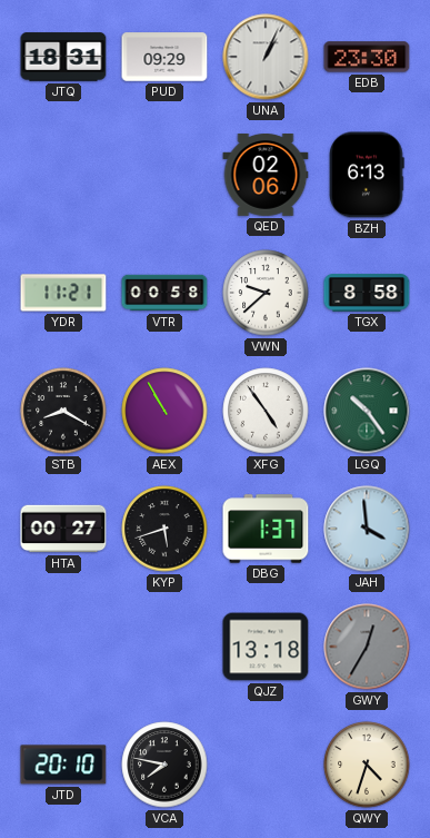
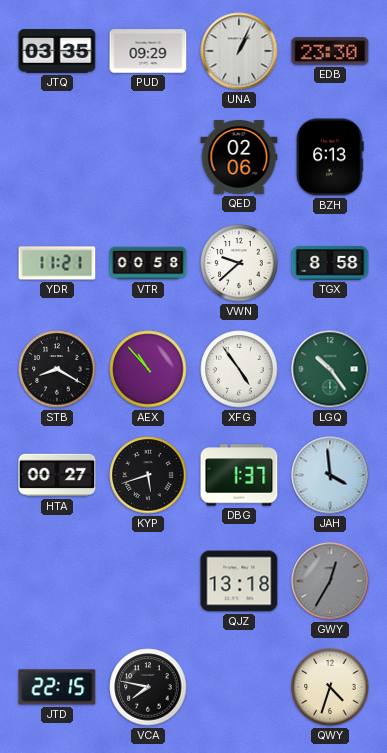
JTQ: 18:31 -> 03:35
AEX: 10:55 -> 10:53
JTD: 20:10 -> 22:15
